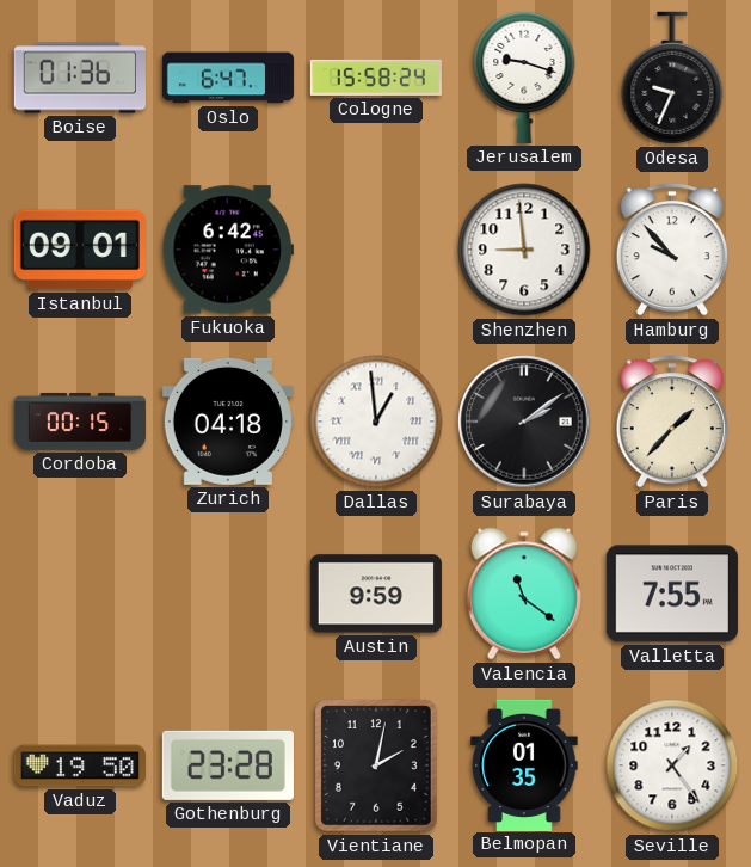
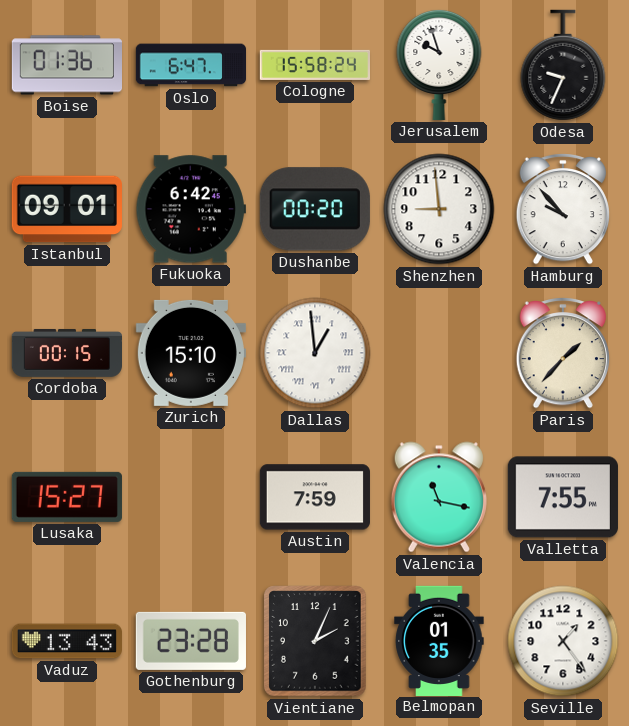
Jerusalem: 9:18 -> 9:57
Dushanbe: none -> 00:20
Zurich: 04:18 -> 15:10
Surabaya: 2:09 -> none
Lusaka: none -> 15:27
Austin: 9:59 -> 7:59
Valencia: 11:21 -> 11:17
Vaduz: 19:50 -> 13:43
Vientiane: 2:02 -> 2:04
